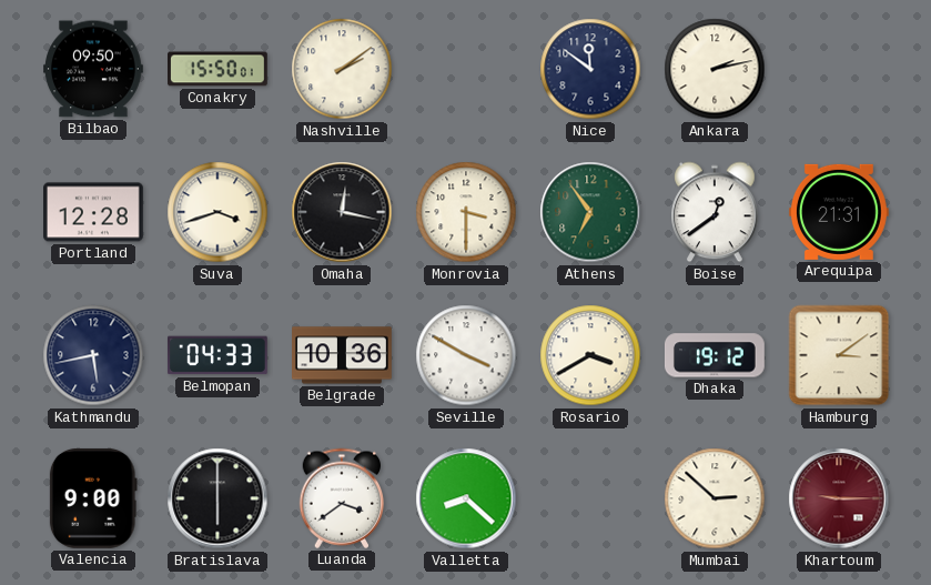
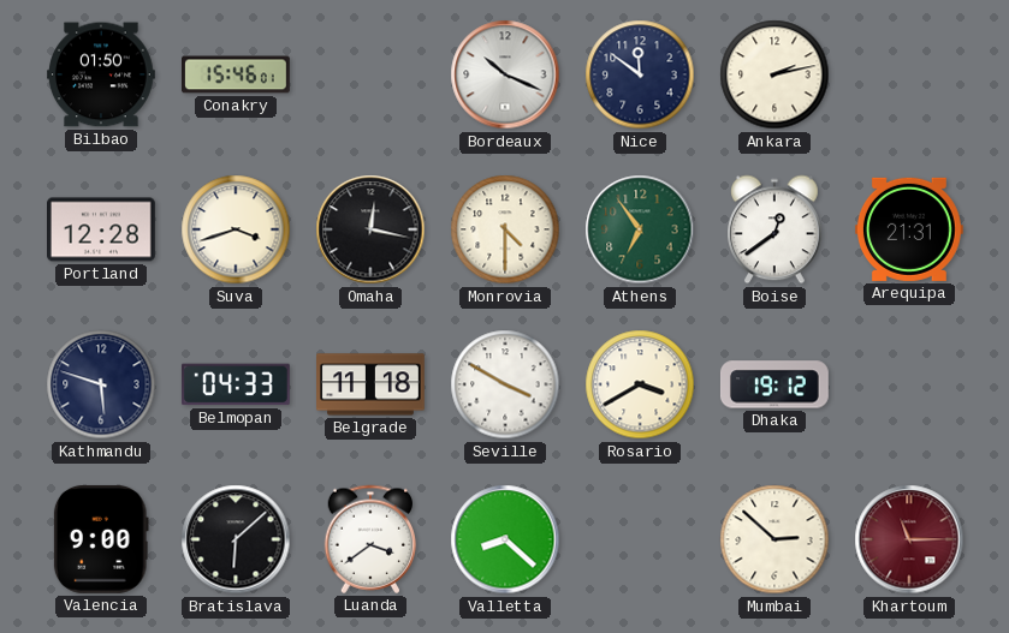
Bilbao: 09:50 -> 01:50
Conakry: 15:50 -> 15:46
Nashville: 2:09 -> none
Bordeaux: none -> 10:19
Monrovia: 3:30 -> 4:30
Kathmandu: 5:43 -> 5:48
Belgrade: 10:36 -> 11:18
Hamburg: 3:09 -> none
Bratislava: 6:00 -> 6:08
Khartoum: 9:15 -> 11:15
